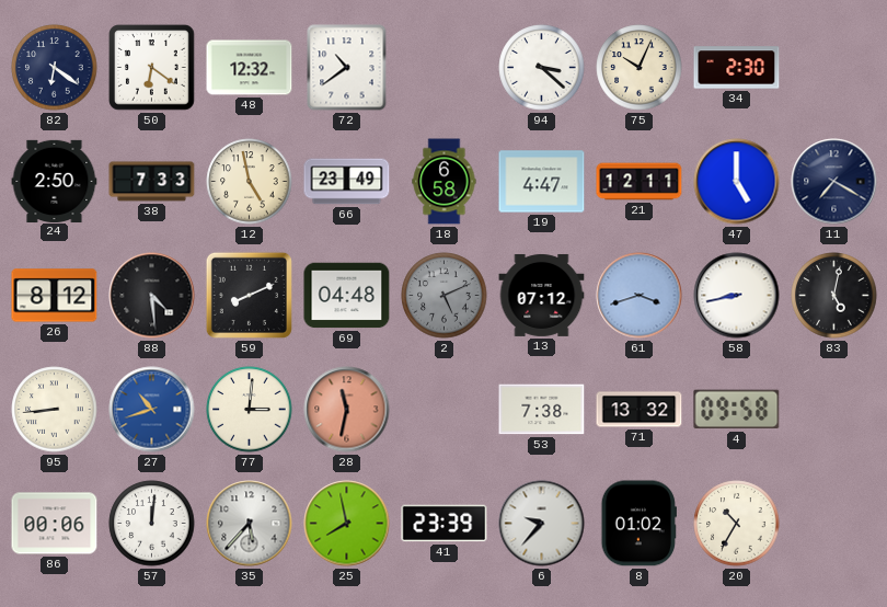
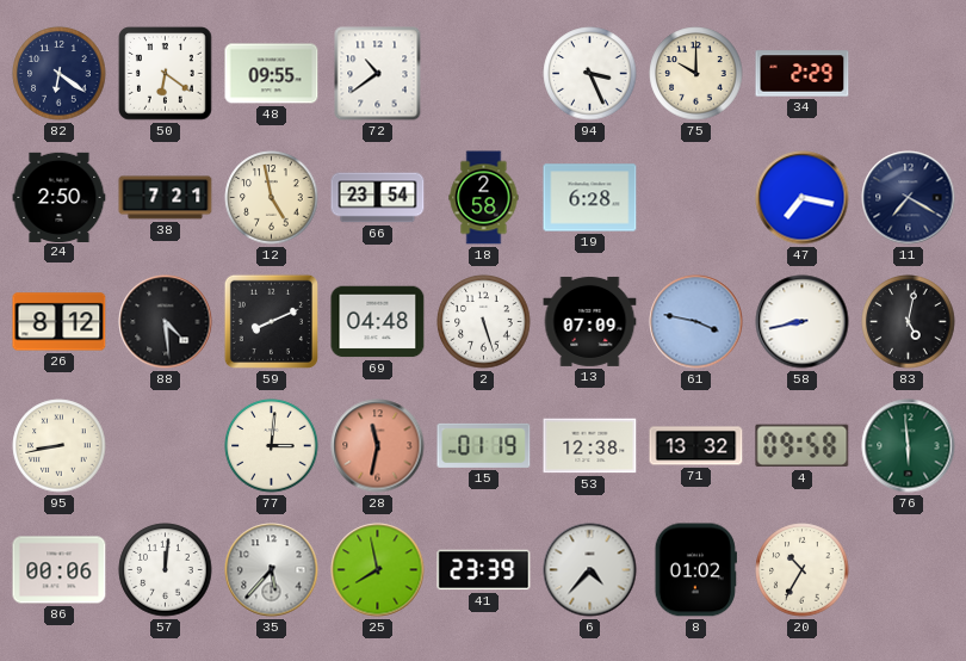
48: 12:32 -> 09:55
94: 3:22 -> 3:26
75: 10:04 -> 10:00
34: 2:30 -> 2:29
38: 7:33 -> 7:21
66: 23:49 -> 23:54
18: 6:58 -> 2:58
19: 4:47 -> 6:28
21: 12:11 -> none
47: 5:00 -> 7:17
2: 5:11 -> 5:27
2 dial: grey -> white
13: 07:12 -> 07:09
61: 3:42 -> 3:47
95: 8:44 -> 8:43
27: 10:42 -> none
15: none -> 01:19
53: 7:38 -> 12:38
76: none -> 5:59
6: 9:37 -> 4:37
